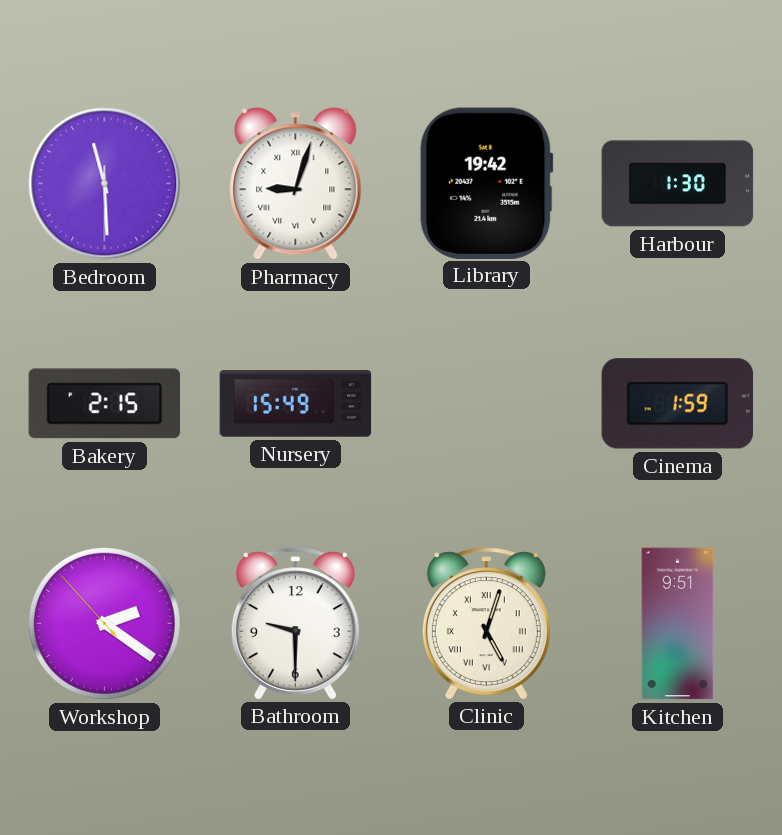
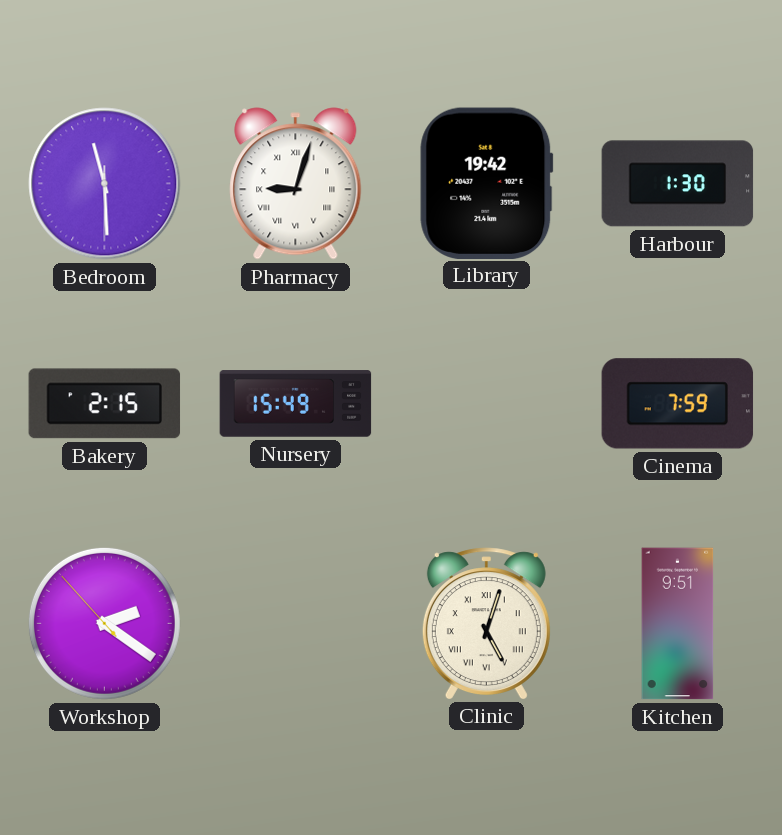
Cinema: 1:59 -> 7:59
Bathroom: 9:30 -> none
